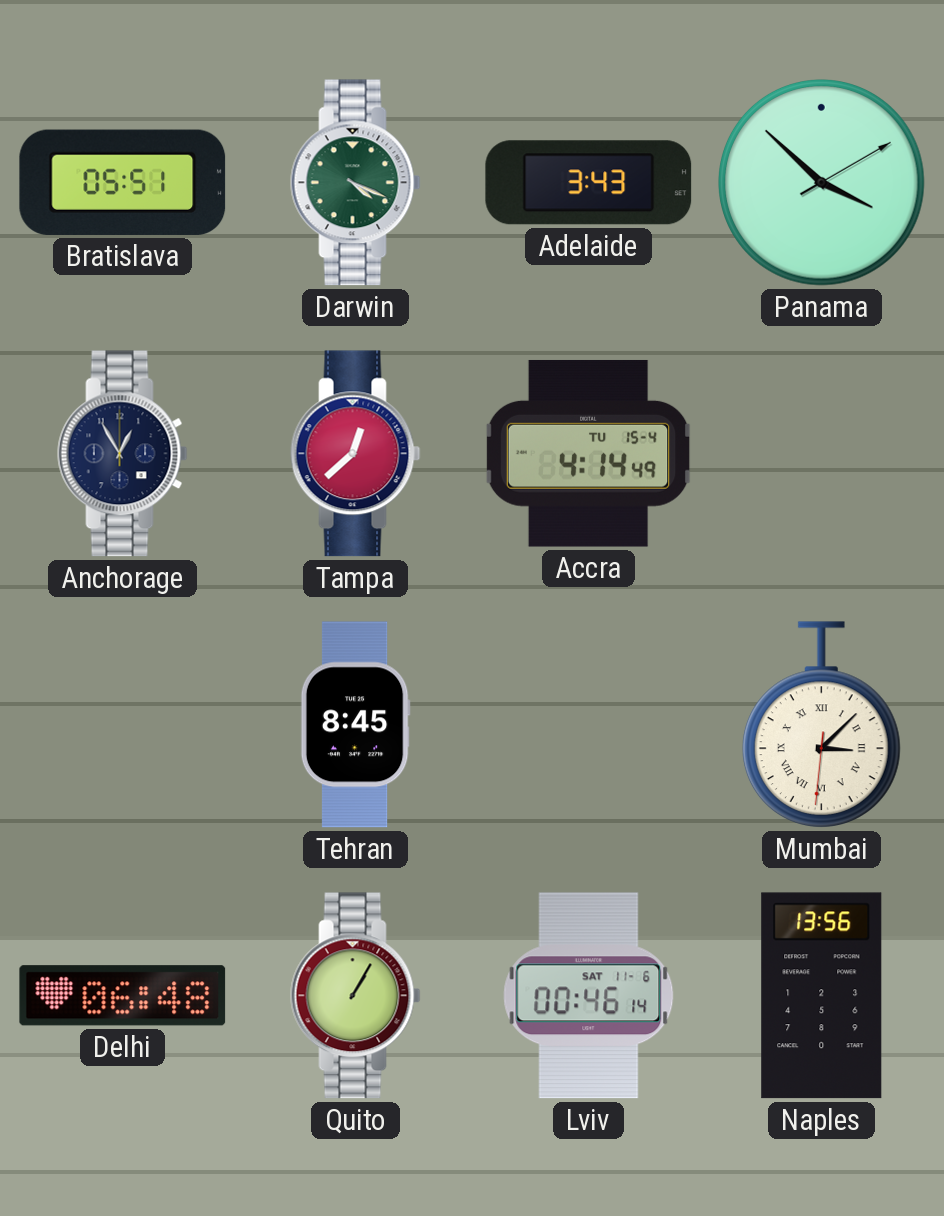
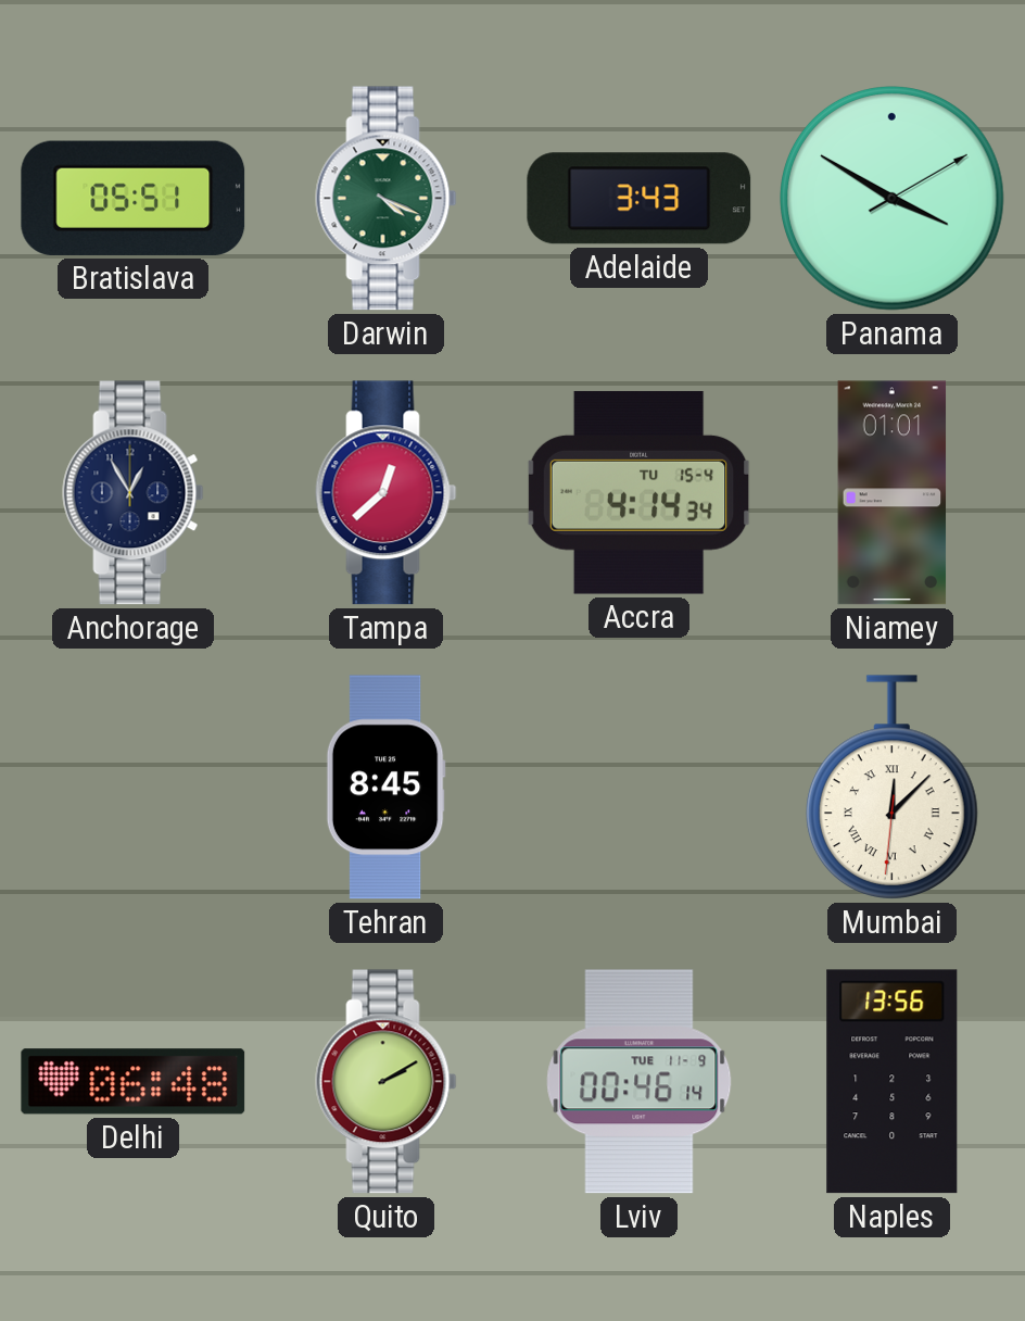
Panama: 3:52 -> 3:50
Accra: 4:14:49 -> 4:14:34
Niamey: none -> 01:01
Mumbai: 3:07 -> 12:07
Quito: 1:05 -> 2:10
Lviv date: SAT 11-6 -> TUE 11-9
